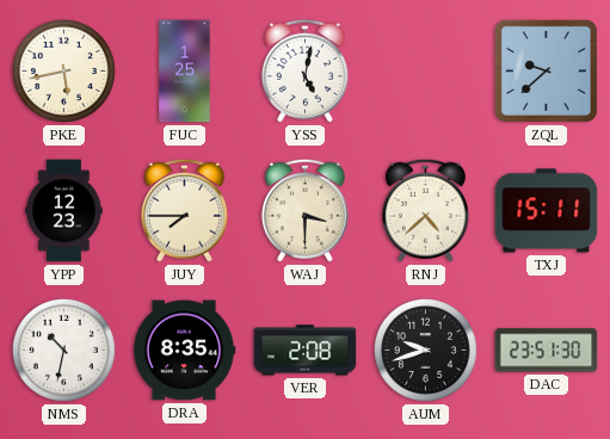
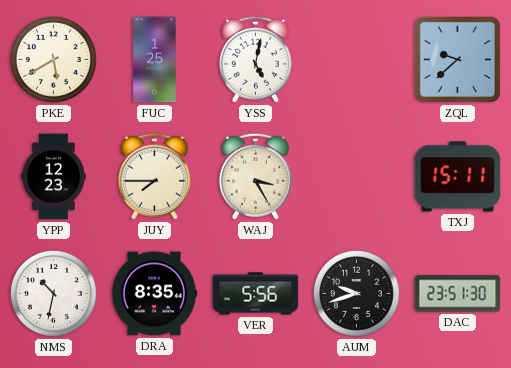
PKE: 5:43 -> 5:40
WAJ: 3:30 -> 3:25
RNJ: 4:38 -> none
VER: 2:08 -> 5:56
